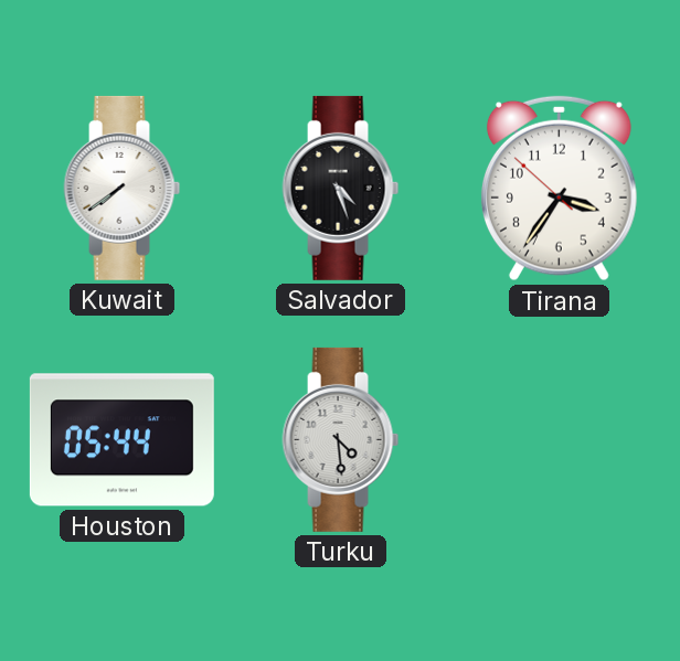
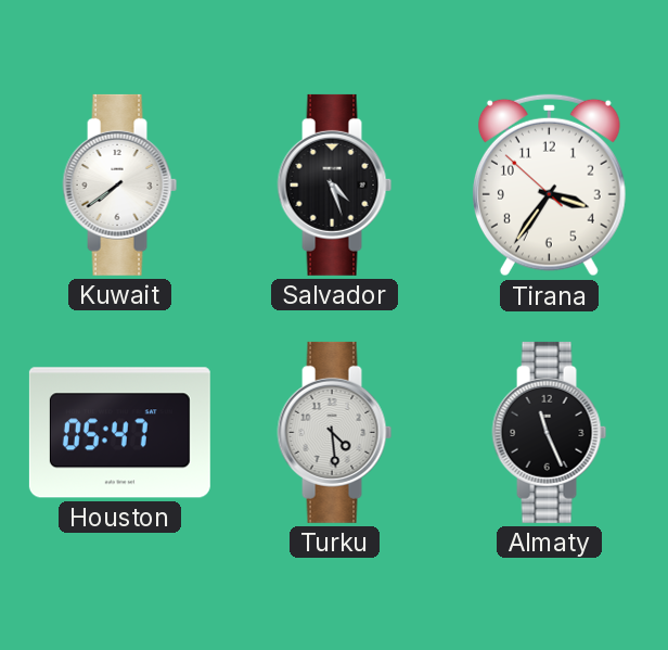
Houston: 05:44 -> 05:47
Almaty: none -> 11:26
